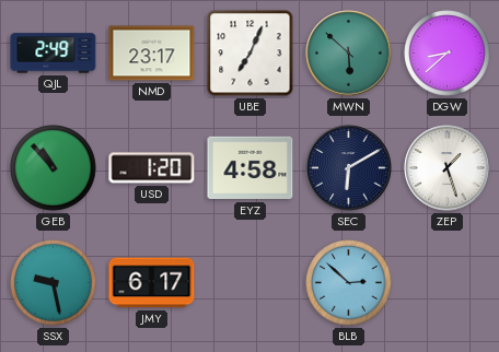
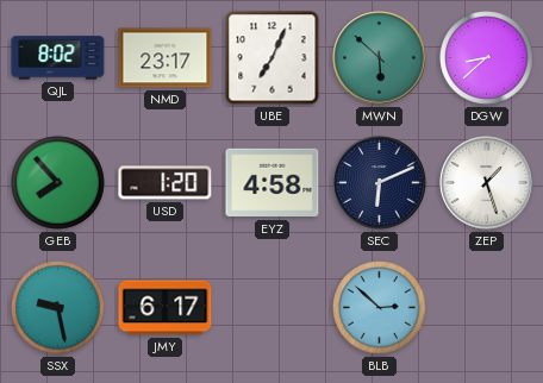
QJL: 2:49 -> 8:02
GEB: 10:53 -> 7:53
SEC: 6:10 -> 6:11
